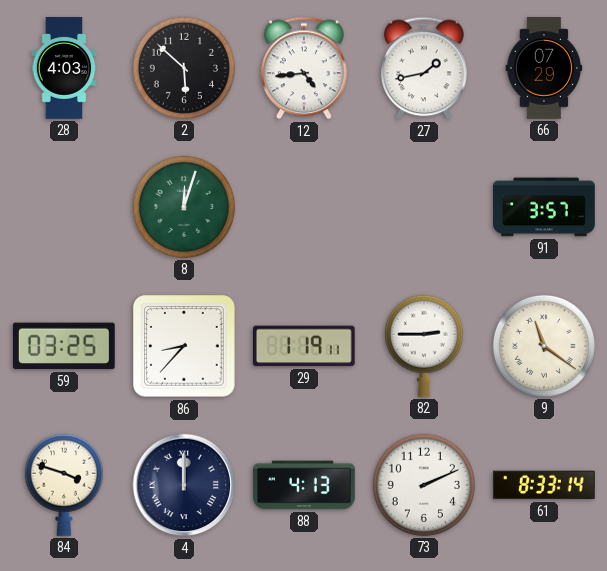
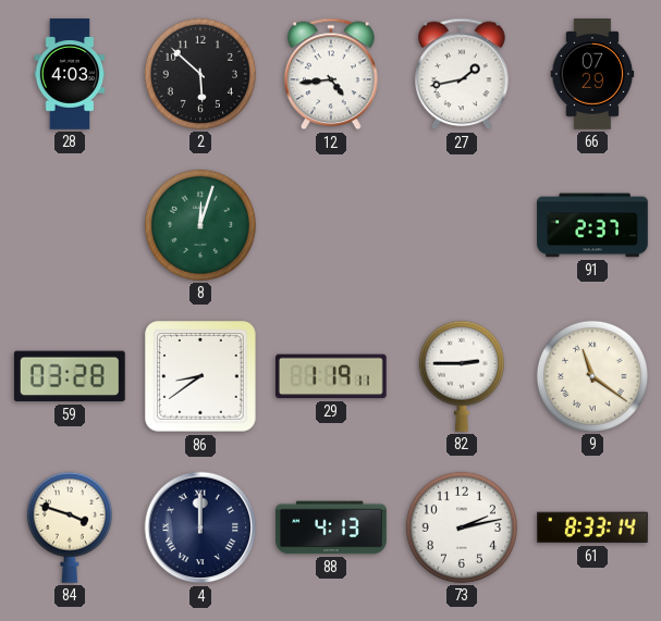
91: 3:57 -> 2:37
59: 03:25 -> 03:28
86: 8:37 -> 8:39
73: 2:11 -> 2:13
